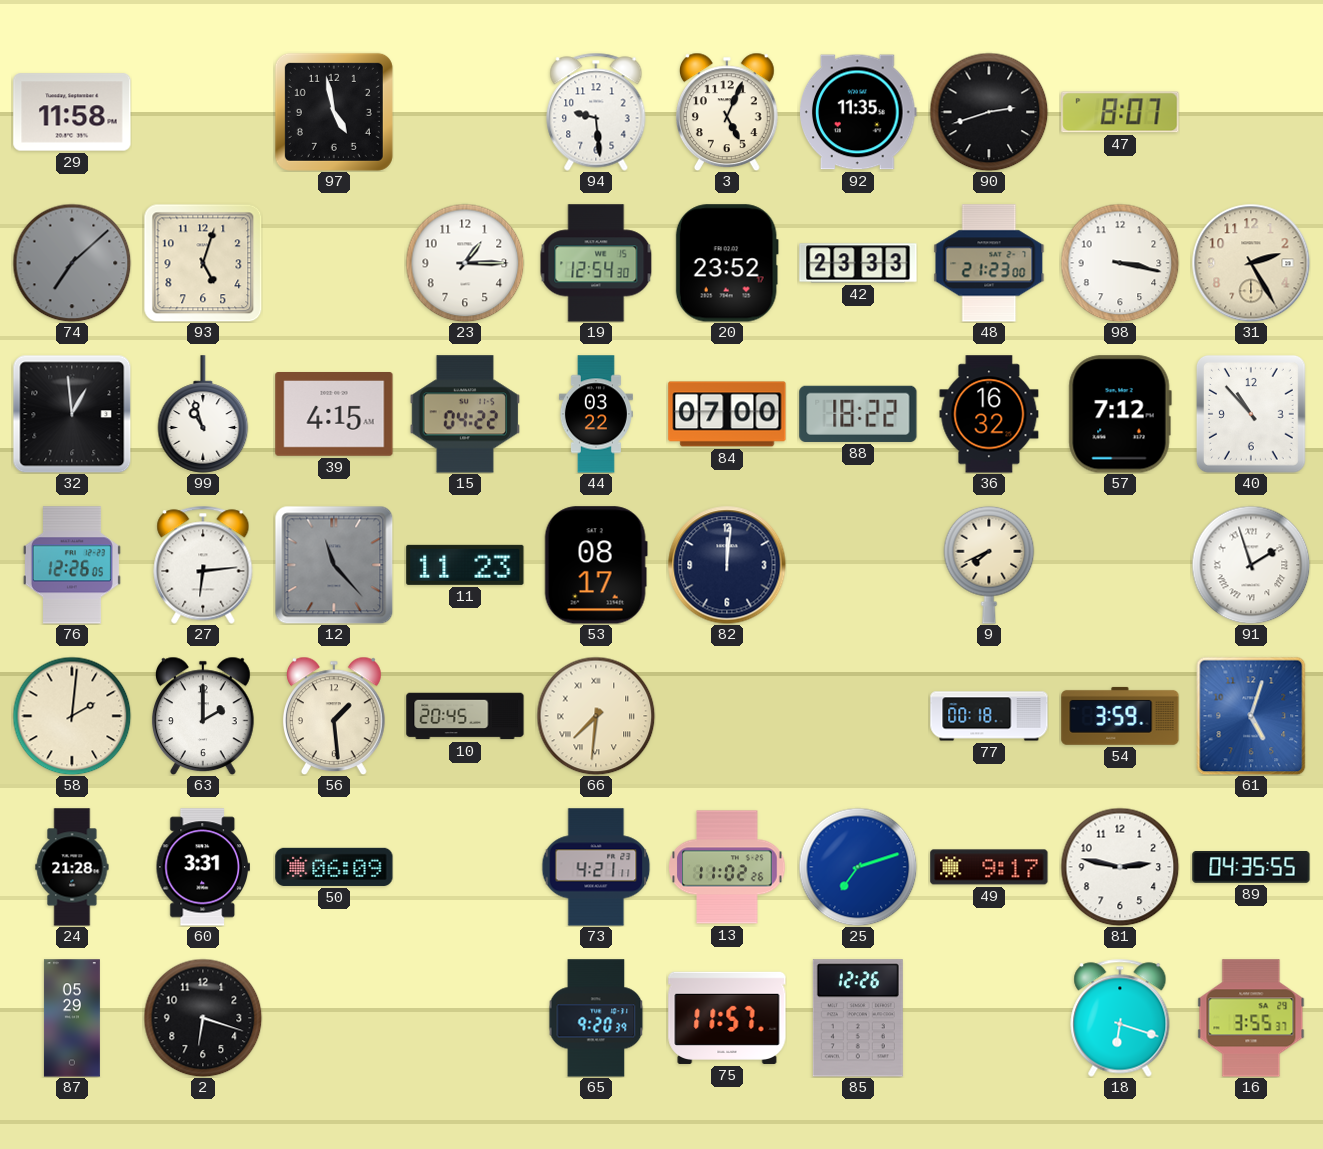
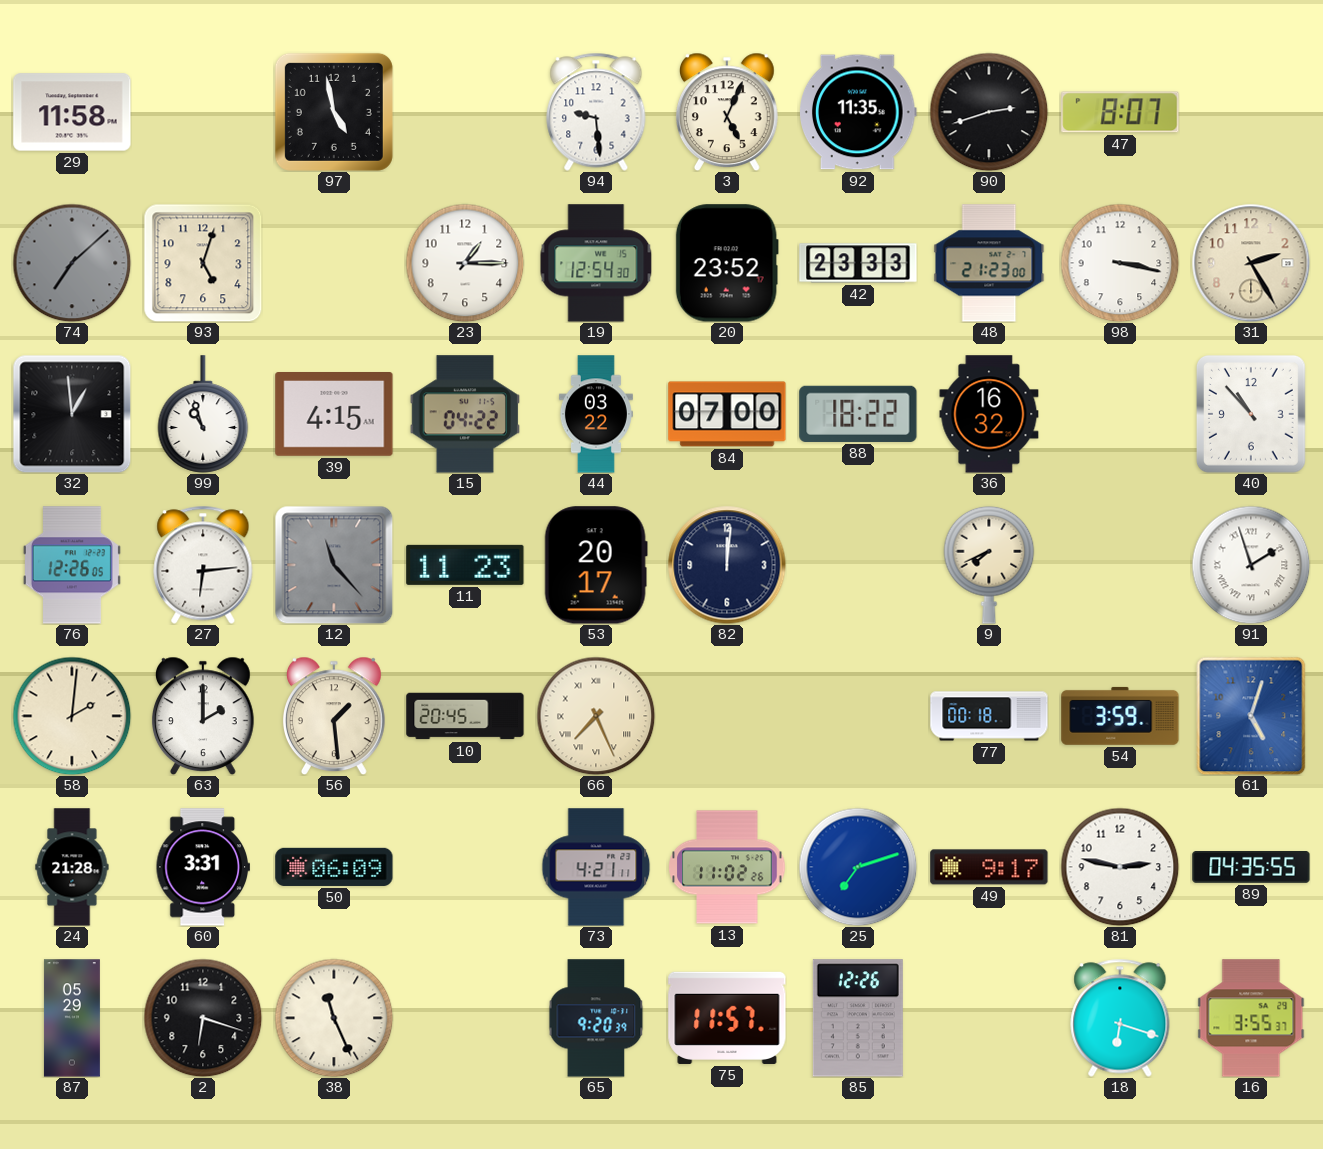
57: 7:12 -> none
53: 08:17 -> 20:17
66: 7:31 -> 7:26
38: none -> 11:26
